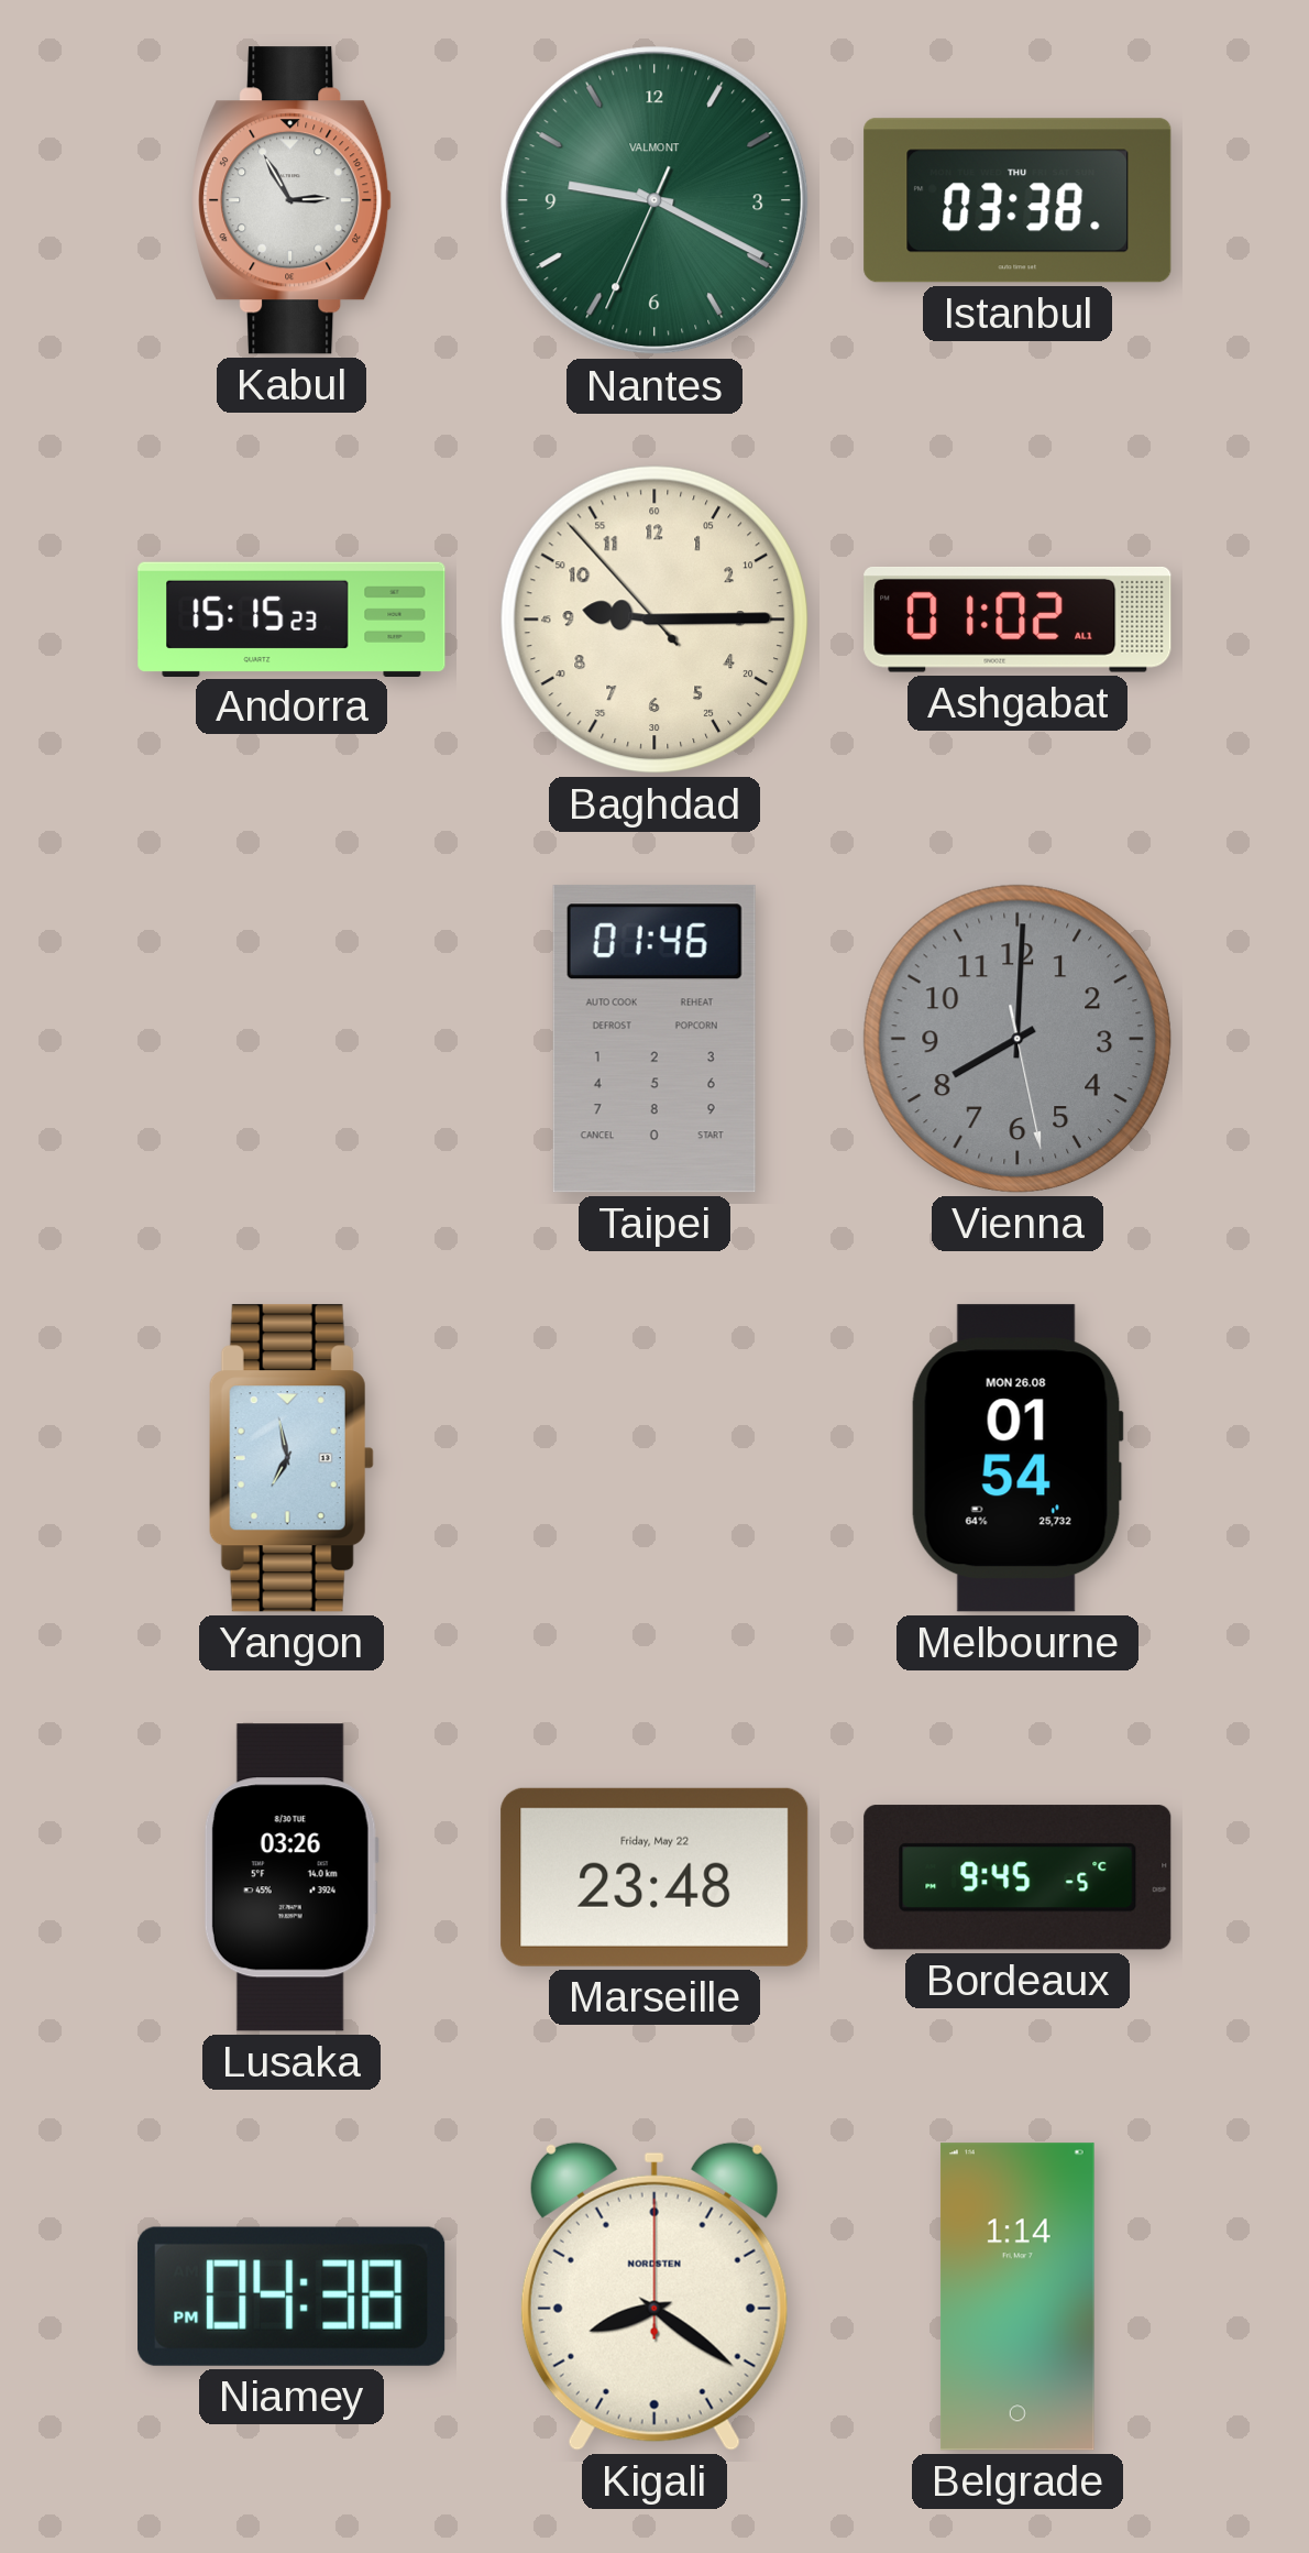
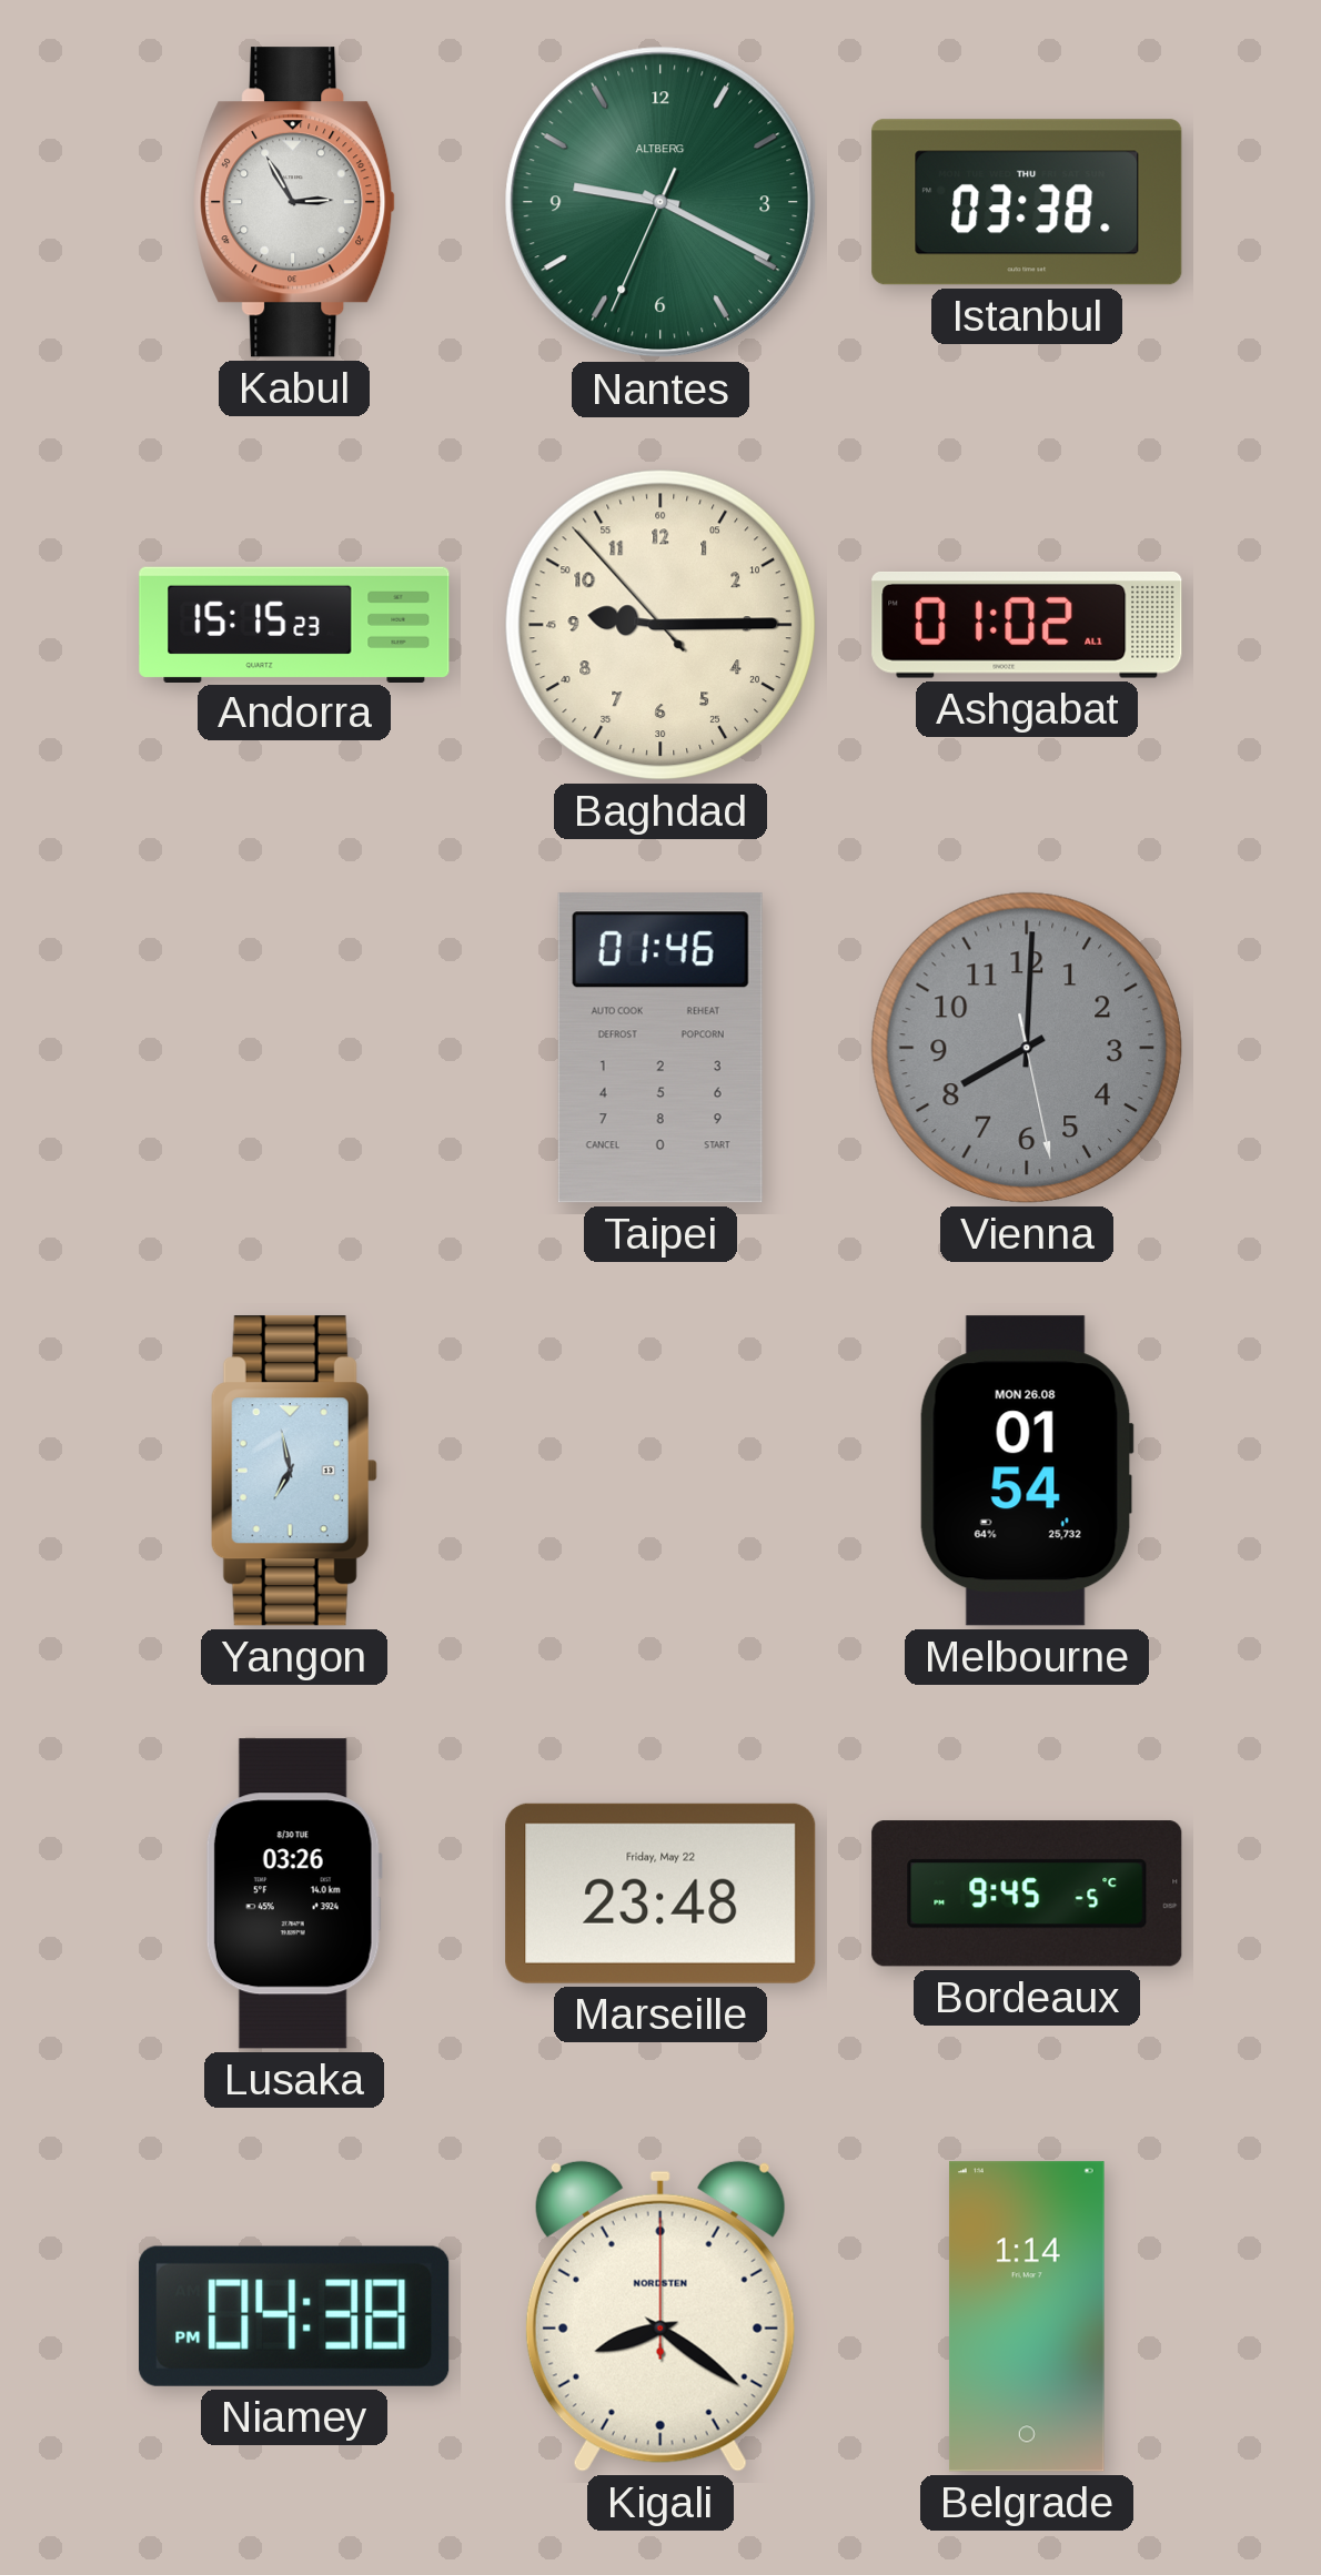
Nantes brand: VALMONT -> ALTBERG
